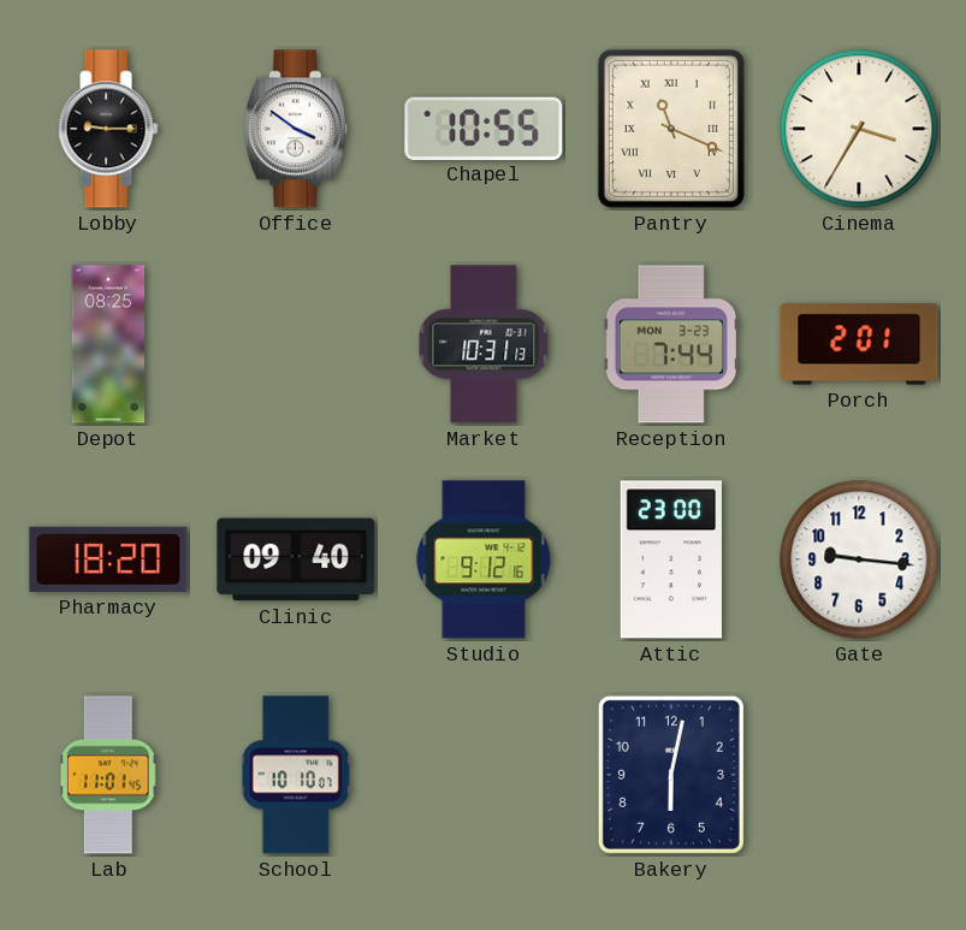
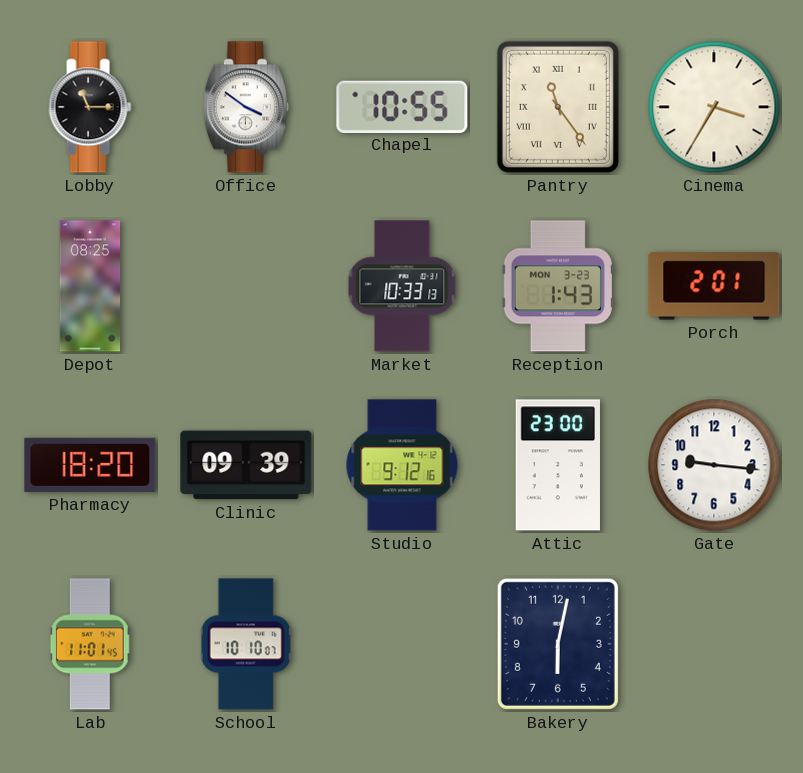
Lobby: 9:15 -> 11:15
Pantry: 11:19 -> 11:24
Market: 10:31 -> 10:33
Reception: 7:44 -> 1:43
Clinic: 09:40 -> 09:39
